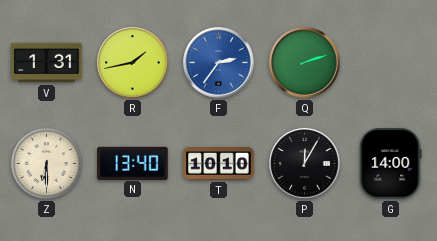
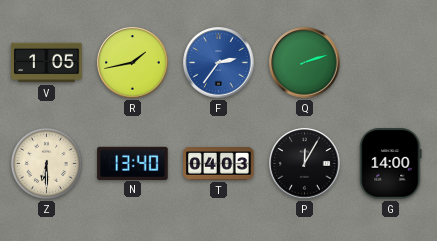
V: 1:31 -> 1:05
T: 10:10 -> 04:03
